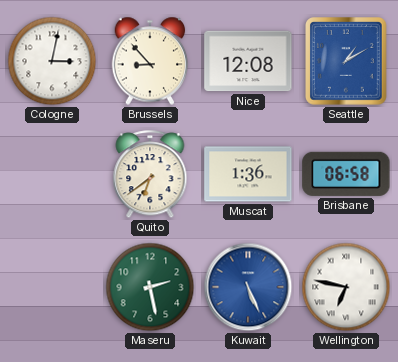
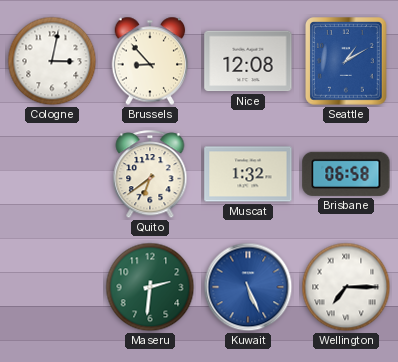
Muscat: 1:36 -> 1:32
Maseru: 2:28 -> 2:31
Wellington: 6:47 -> 7:15
